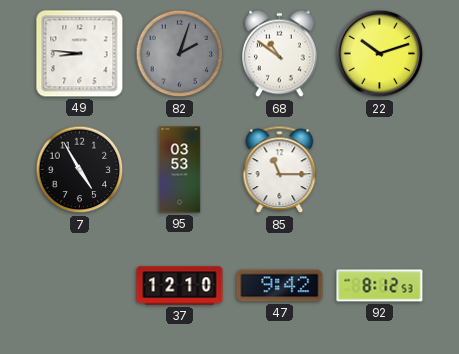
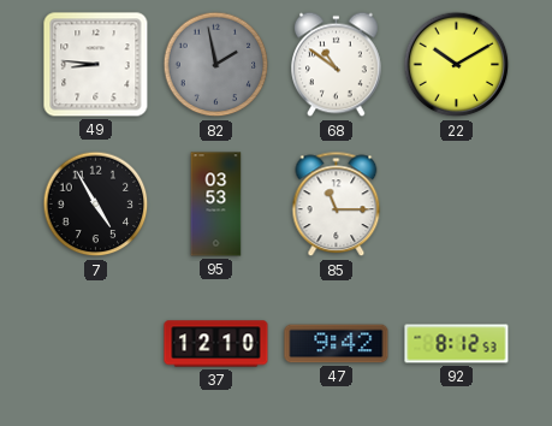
82: 2:03 -> 1:58
22: 10:12 -> 10:10
